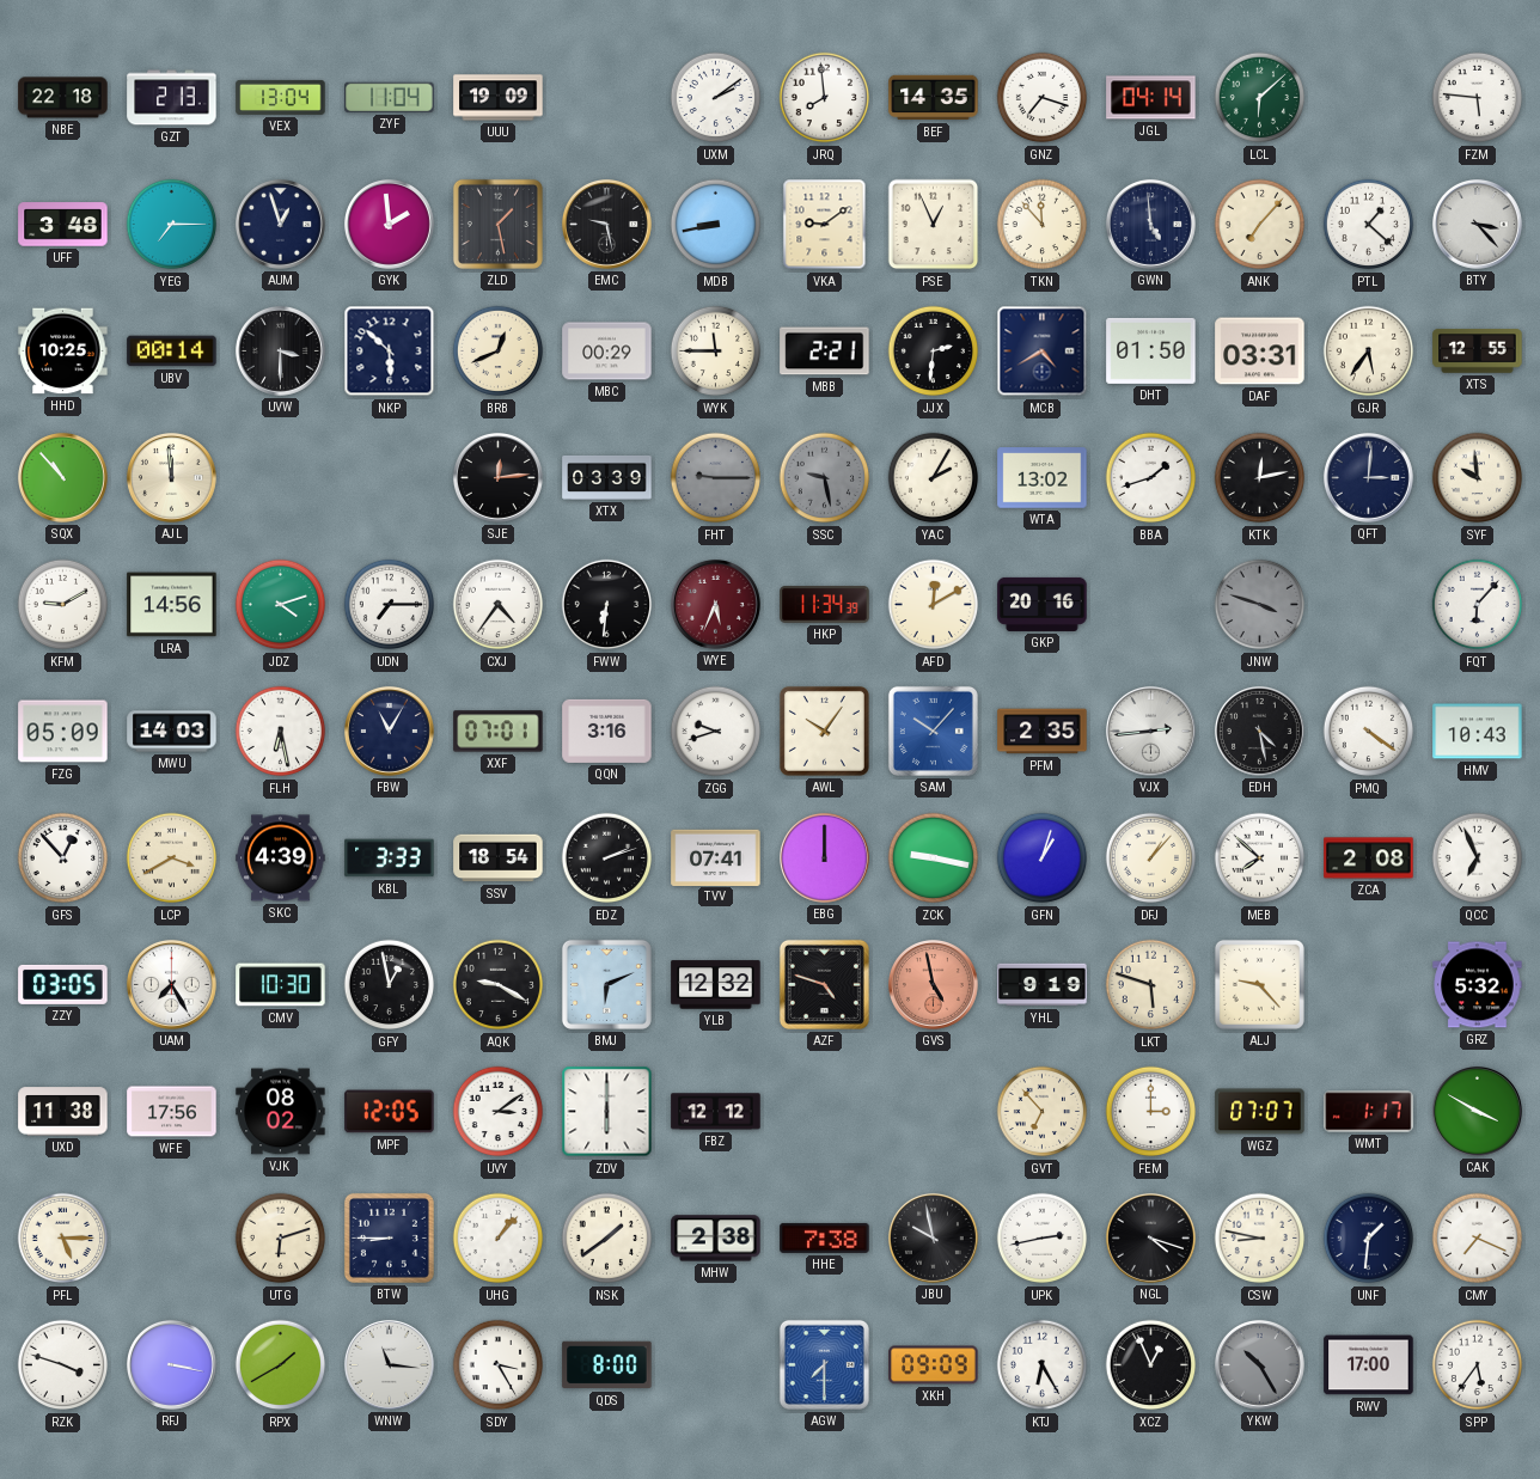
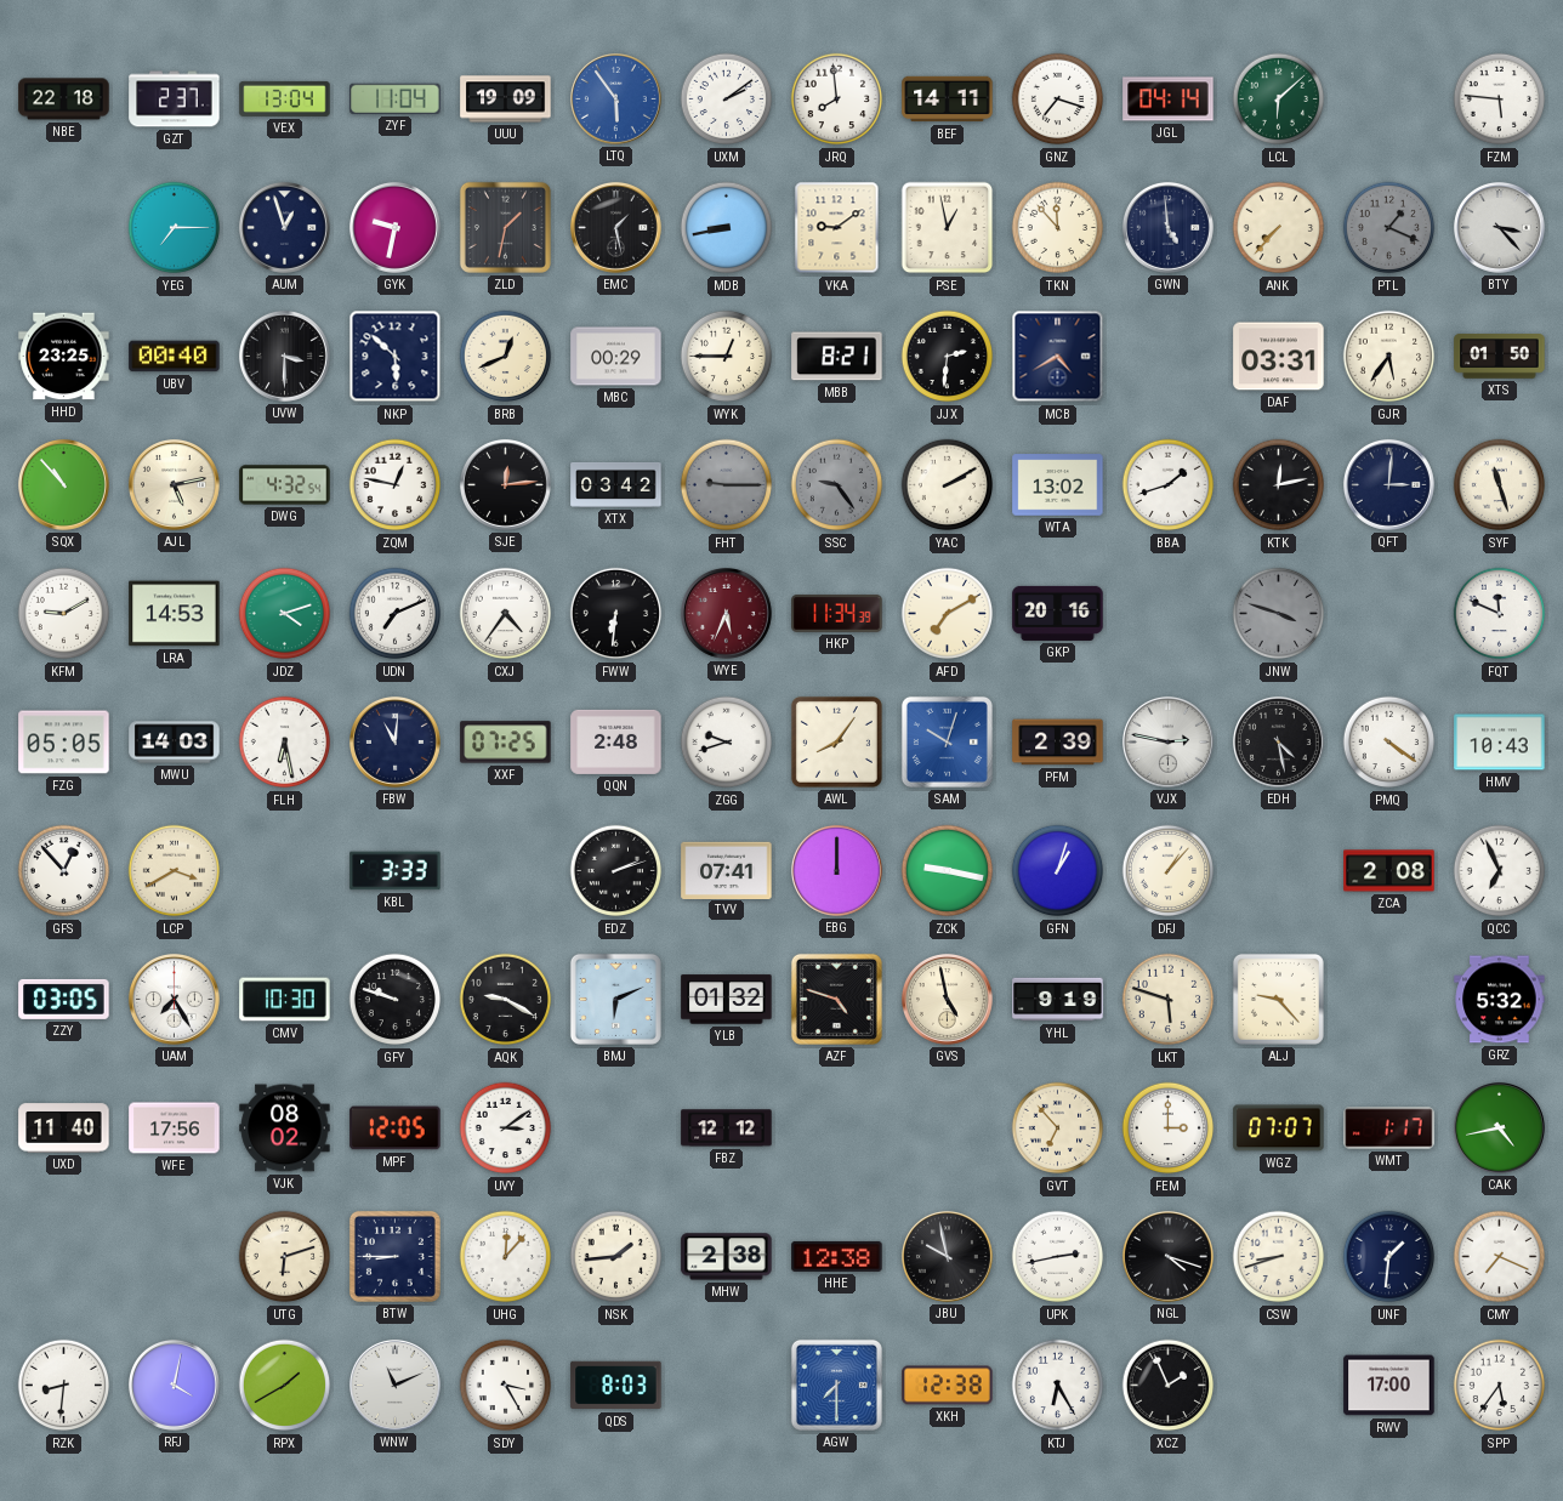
GZT: 2:13 -> 2:37
LTQ: none -> 5:54
BEF: 14:35 -> 14:11
UFF: 3:48 -> none
GYK: 1:59 -> 9:32
ZLD: 1:28 -> 1:32
EMC: 9:28 -> 1:28
PSE: 12:56 -> 12:58
ANK: 7:07 -> 7:37
PTL: 1:22 -> 1:19
PTL dial: white -> grey
HHD: 10:25 -> 23:25
UBV: 00:14 -> 00:40
WYK: 11:45 -> 12:45
MBB: 2:21 -> 8:21
DHT: 01:50 -> none
XTS: 12:55 -> 01:50
AJL: 11:59 -> 5:13
DWG: none -> 4:32
ZQM: none -> 12:47
XTX: 03:39 -> 03:42
SSC: 9:28 -> 9:24
YAC: 2:05 -> 2:10
SYF: 9:59 -> 11:27
LRA: 14:56 -> 14:53
UDN: 7:15 -> 7:11
AFD: 12:10 -> 7:10
FQT: 6:07 -> 11:49
FZG: 05:09 -> 05:05
FBW: 11:05 -> 11:01
XXF: 07:01 -> 07:25
QQN: 3:16 -> 2:48
AWL: 10:06 -> 8:06
SAM: 10:07 -> 10:03
PFM: 2:35 -> 2:39
VJX: 2:44 -> 2:47
SKC: 4:39 -> none
SSV: 18:54 -> none
MEB: 7:52 -> none
GFY: 12:58 -> 9:48
YLB: 12:32 -> 01:32
GVS dial: salmon -> cream
UXD: 11:38 -> 11:40
ZDV: 6:00 -> none
CAK: 3:50 -> 4:43
PFL: 5:15 -> none
UHG: 1:07 -> 12:07
NSK: 1:39 -> 1:44
HHE: 7:38 -> 12:38
CSW: 8:47 -> 8:42
RZK: 3:48 -> 8:31
RFJ: 3:17 -> 4:02
WNW: 11:16 -> 11:11
QDS: 8:00 -> 8:03
XKH: 09:09 -> 12:38
XCZ: 12:56 -> 1:56
YKW: 10:25 -> none
